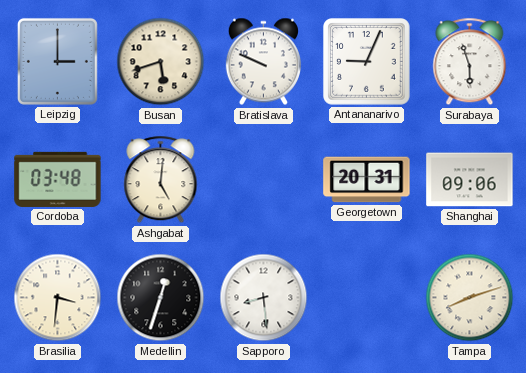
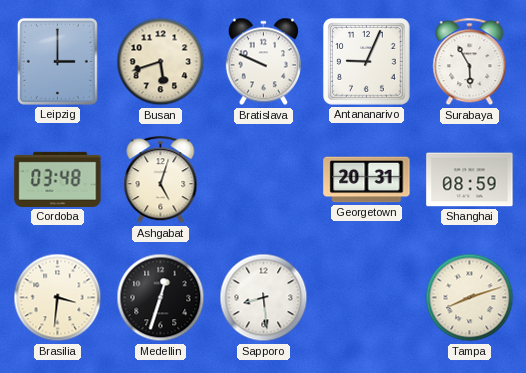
Surabaya: 5:57 -> 5:55
Ashgabat: 5:01 -> 5:03
Shanghai: 09:06 -> 08:59
